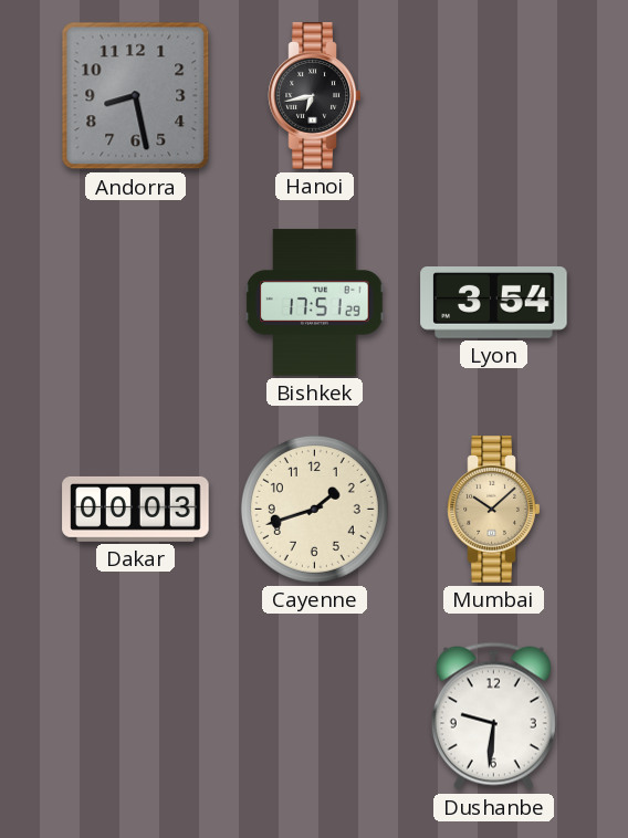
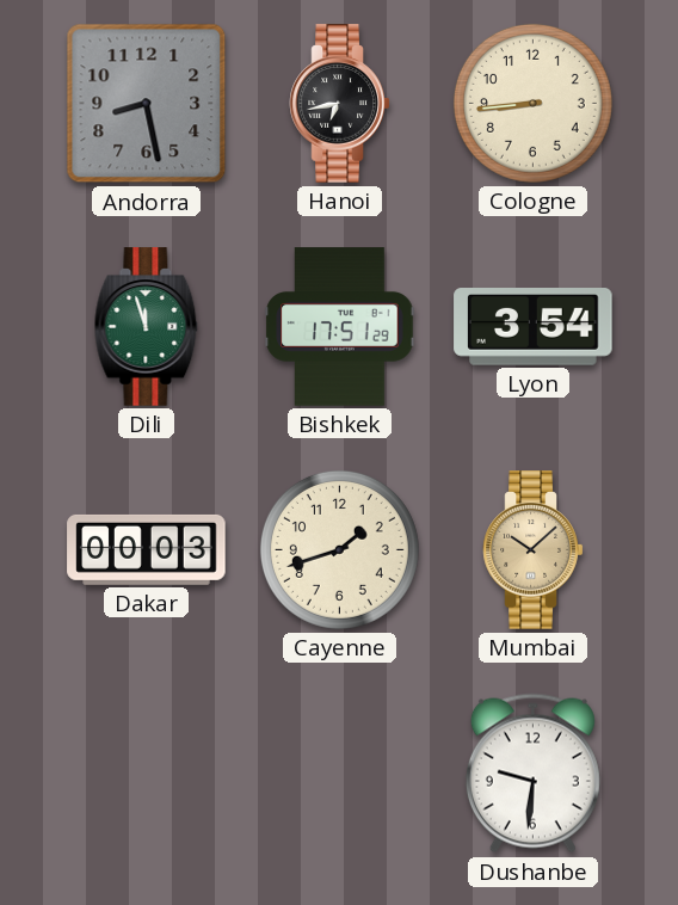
Cologne: none -> 8:44
Dili: none -> 11:57
